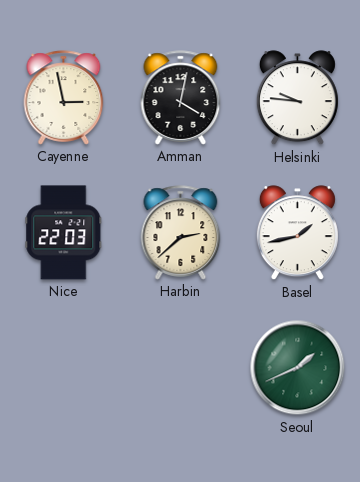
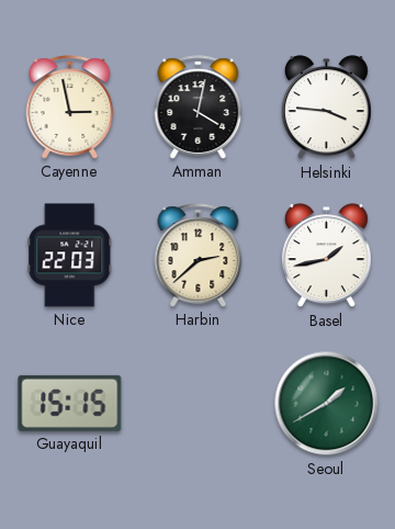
Helsinki: 9:46 -> 3:46
Guayaquil: none -> 15:15
Seoul: 1:41 -> 1:40
